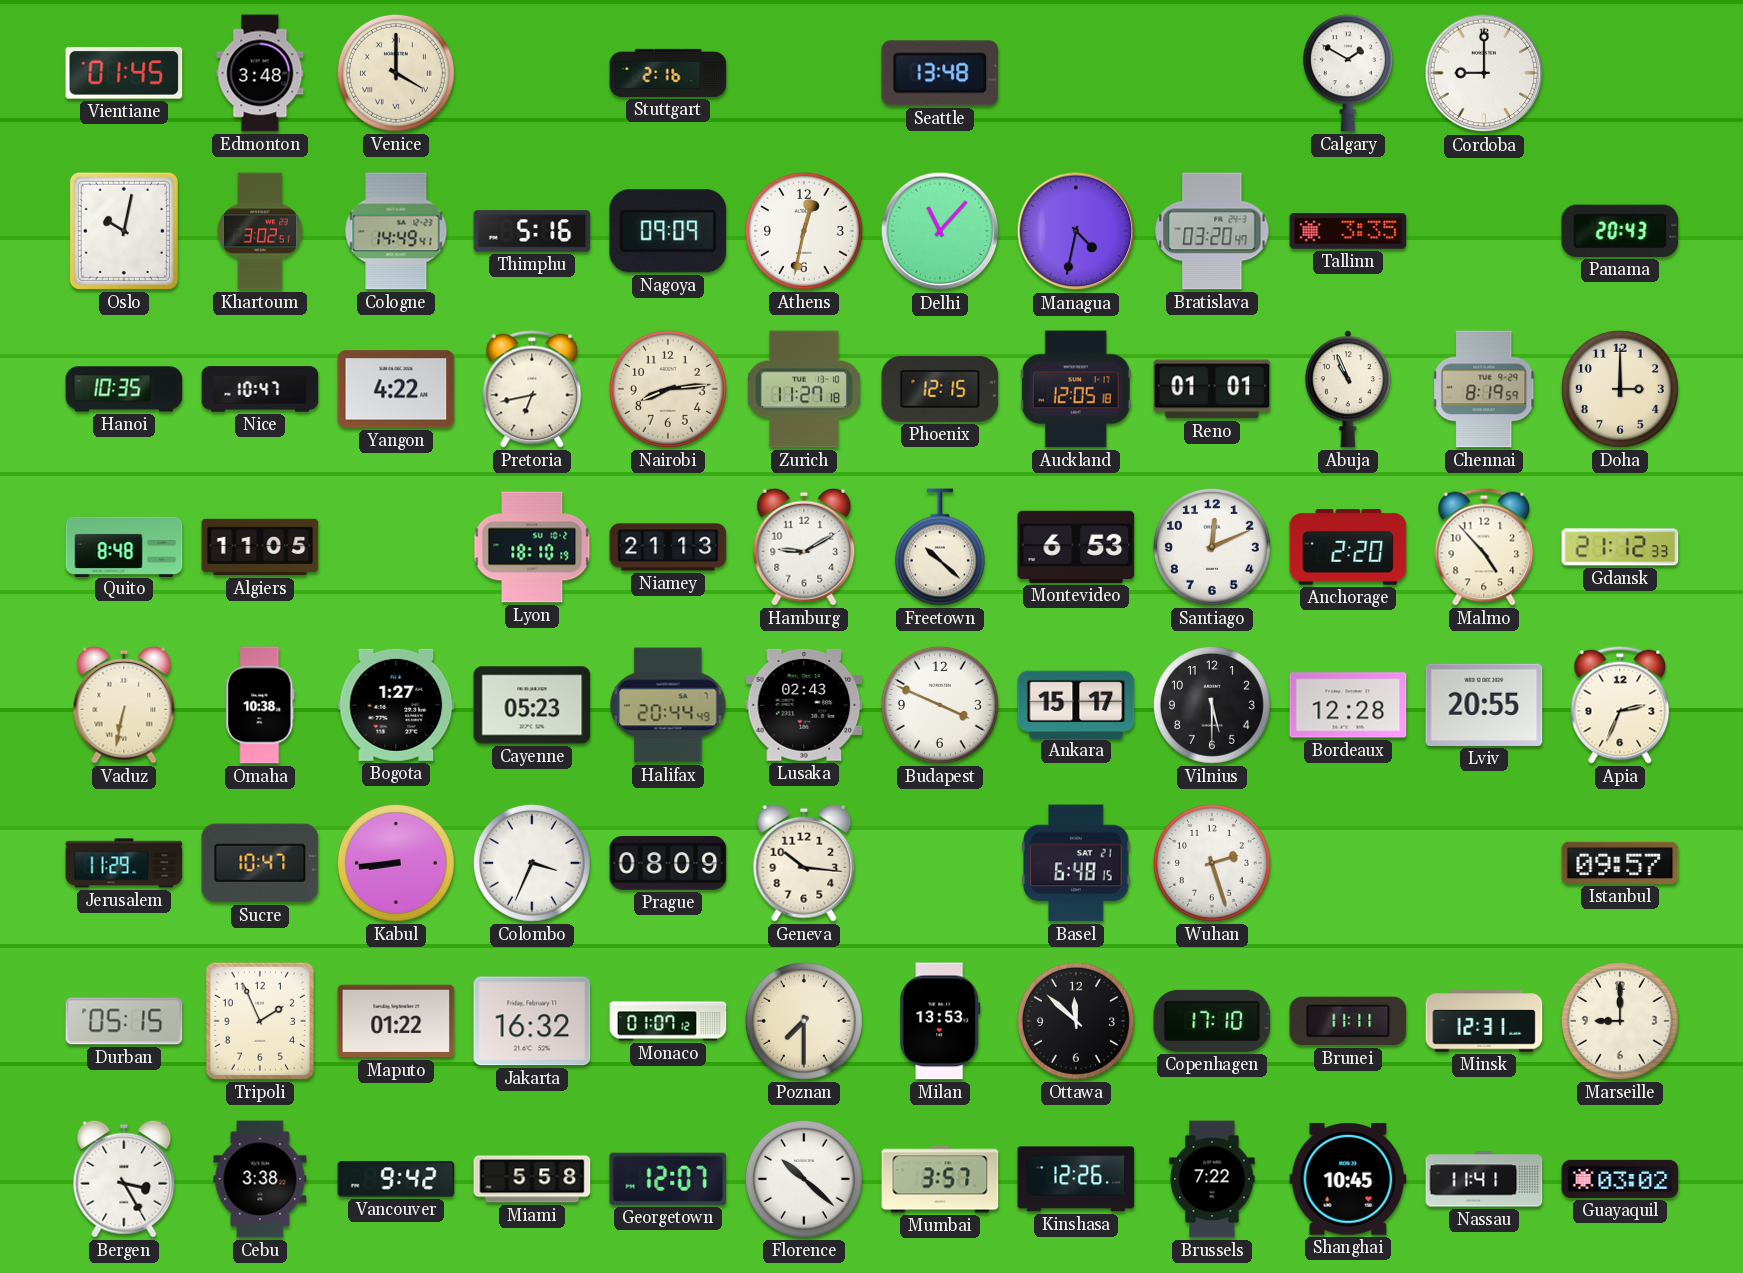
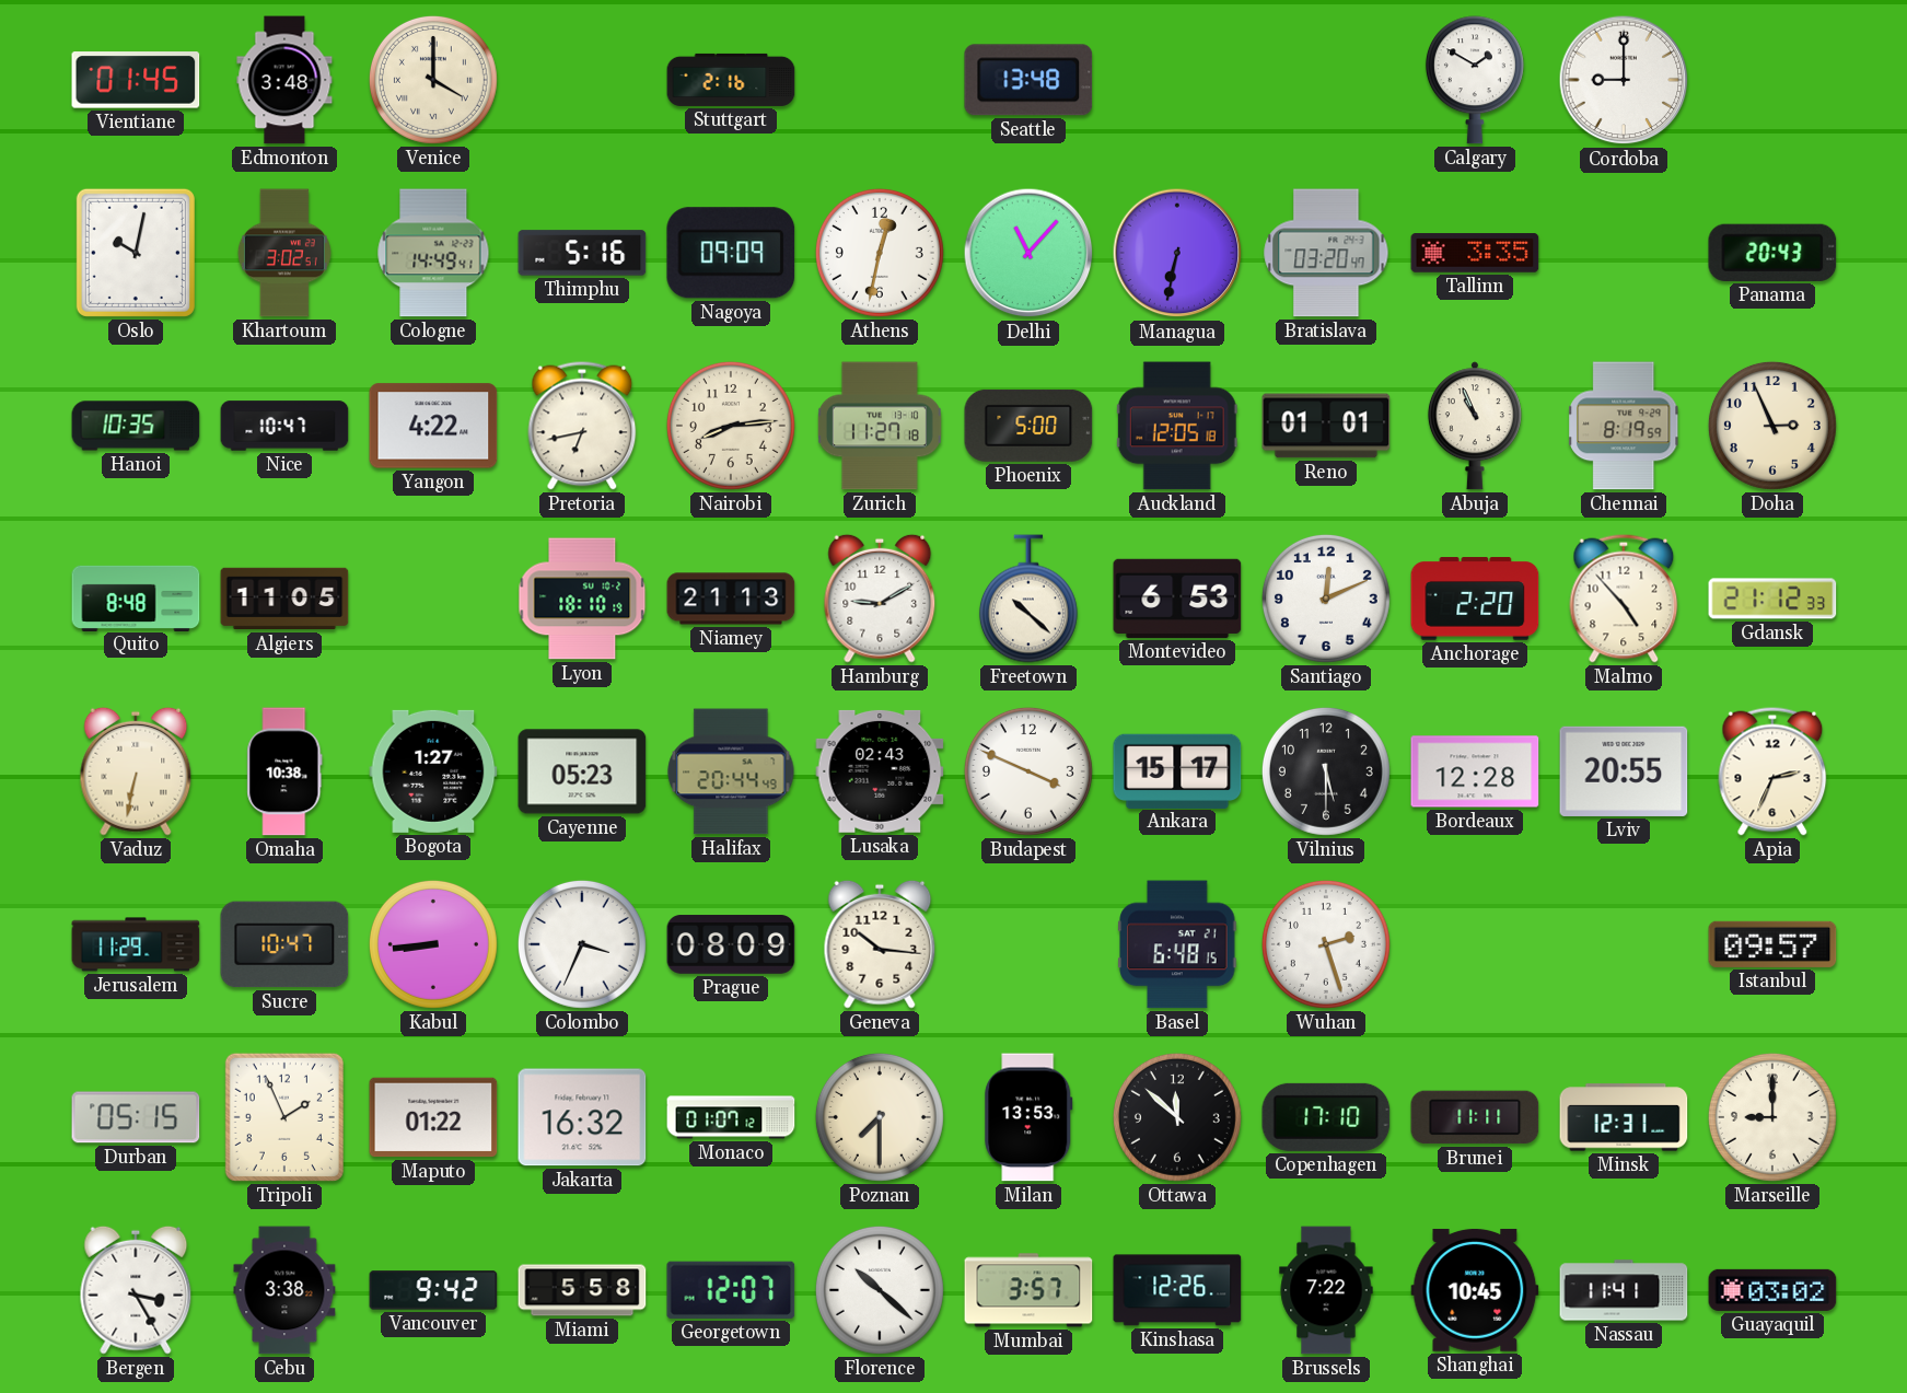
Managua: 4:32 -> 6:32
Phoenix: 12:15 -> 5:00
Doha: 3:00 -> 2:56
